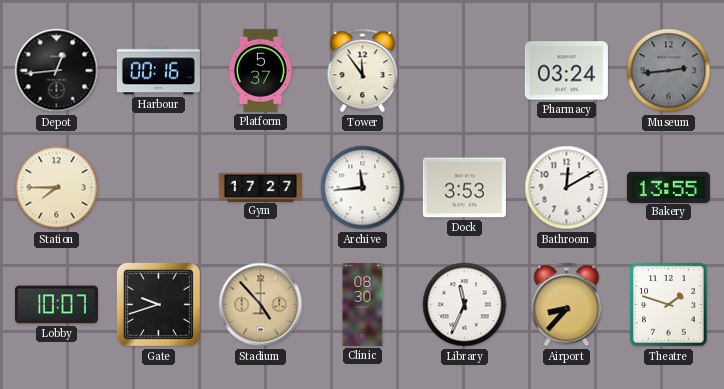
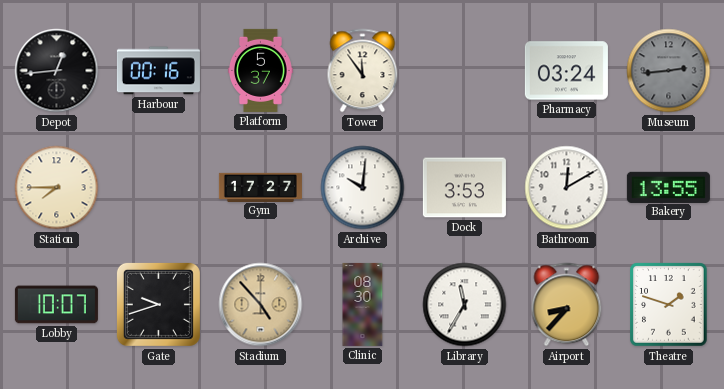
Archive: 11:44 -> 10:01
Library: 11:34 -> 11:35
